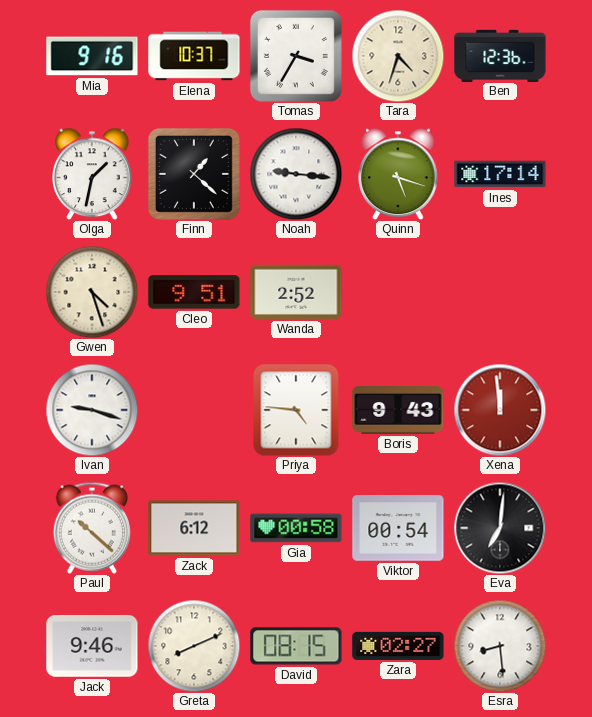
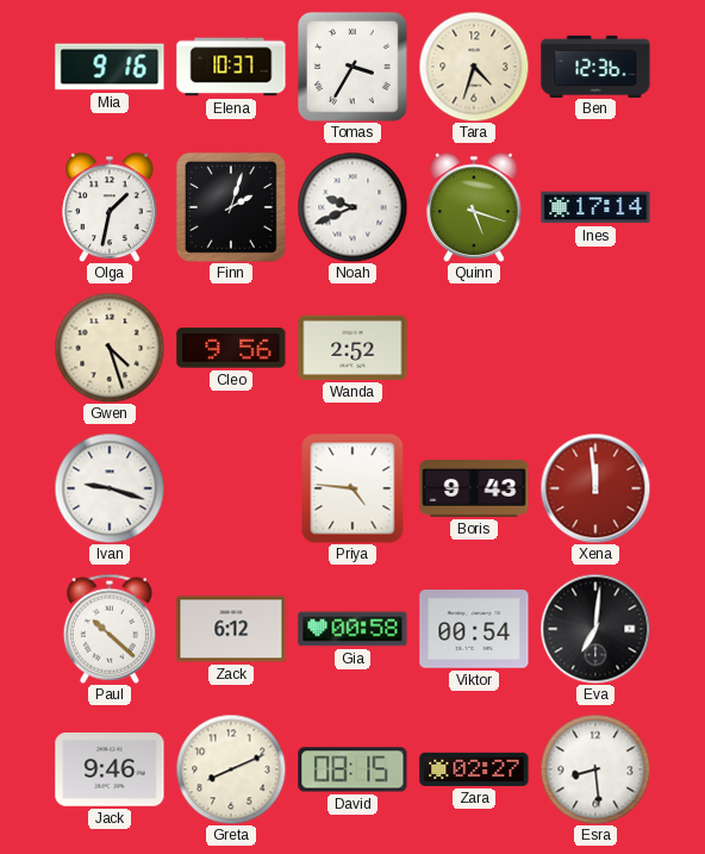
Finn: 1:22 -> 2:03
Noah: 9:16 -> 9:41
Cleo: 9:51 -> 9:56
